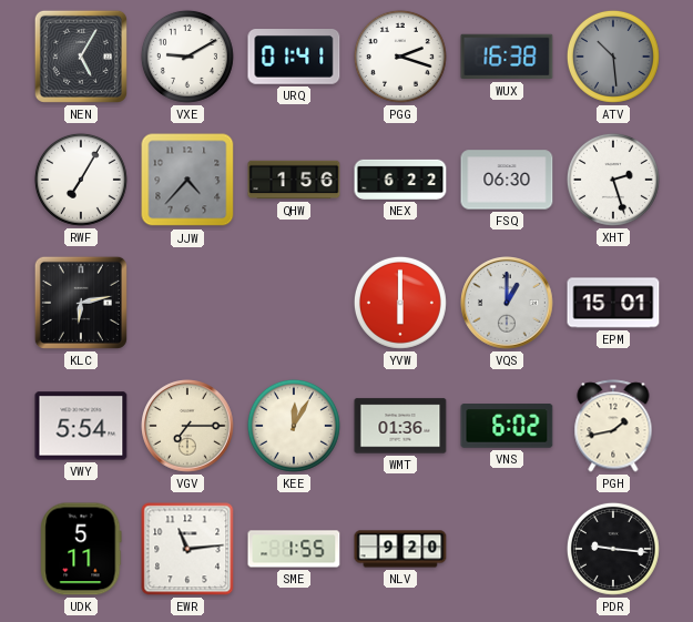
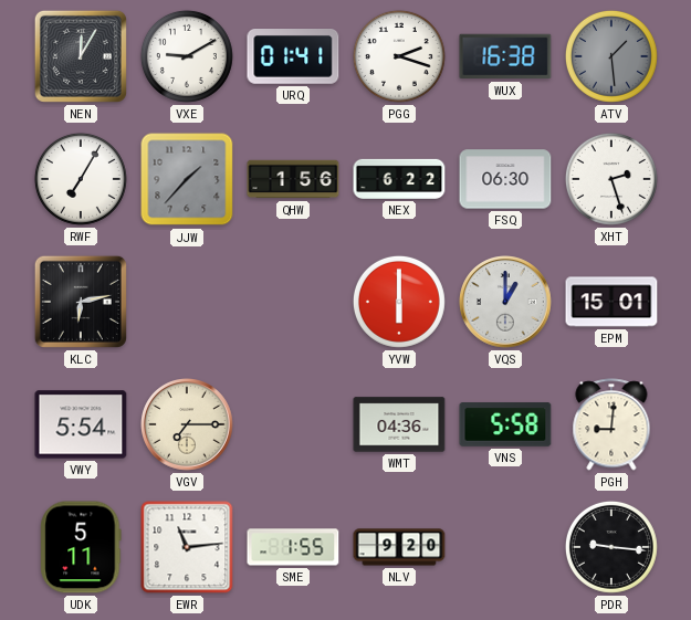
NEN: 5:05 -> 12:05
ATV: 10:29 -> 1:29
JJW: 4:37 -> 1:37
KEE: 12:05 -> none
WMT: 01:36 -> 04:36
VNS: 6:02 -> 5:58
PGH: 1:43 -> 9:01
